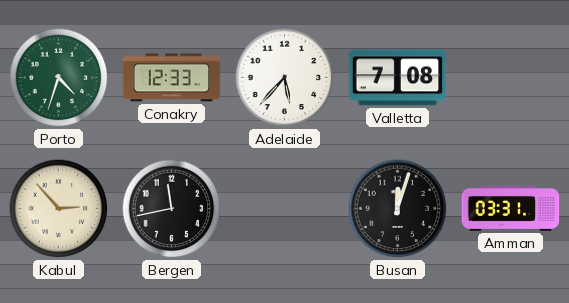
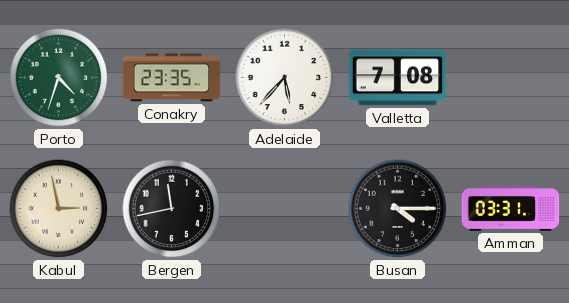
Conakry: 12:33 -> 23:35
Kabul: 2:53 -> 2:58
Busan: 12:03 -> 4:15
